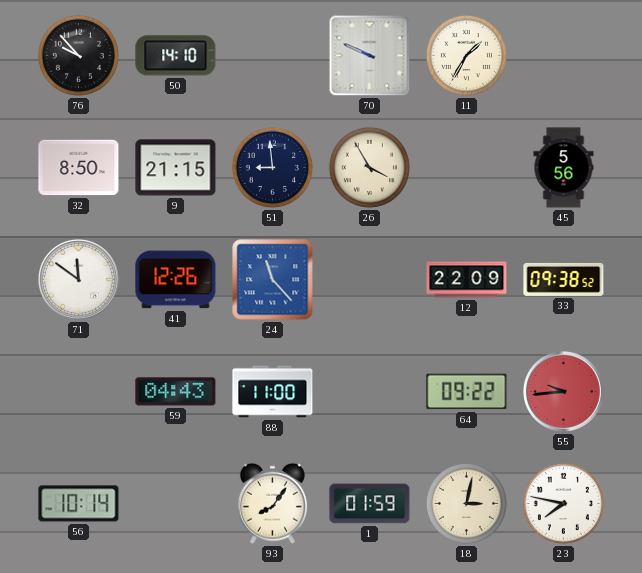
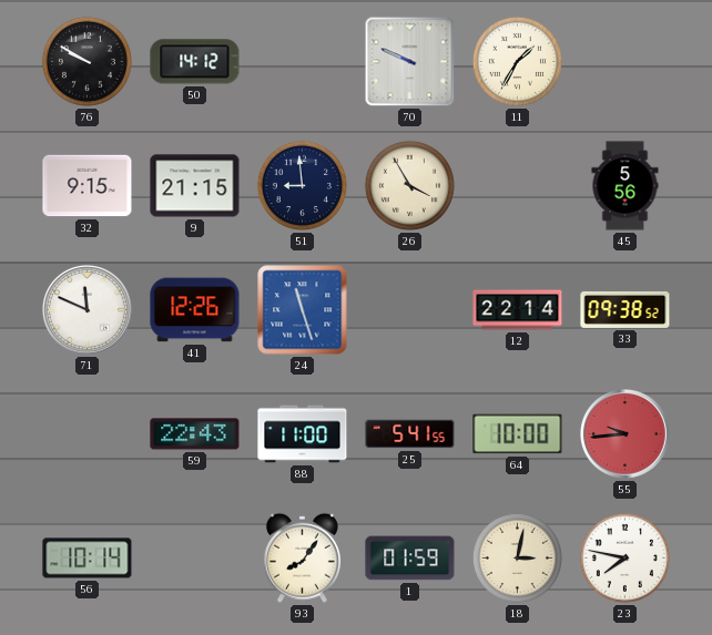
76: 9:53 -> 9:50
50: 14:10 -> 14:12
32: 8:50 -> 9:15
71: 11:51 -> 11:49
24: 11:23 -> 11:27
12: 22:09 -> 22:14
59: 04:43 -> 22:43
25: none -> 5:41
64: 09:22 -> 10:00
